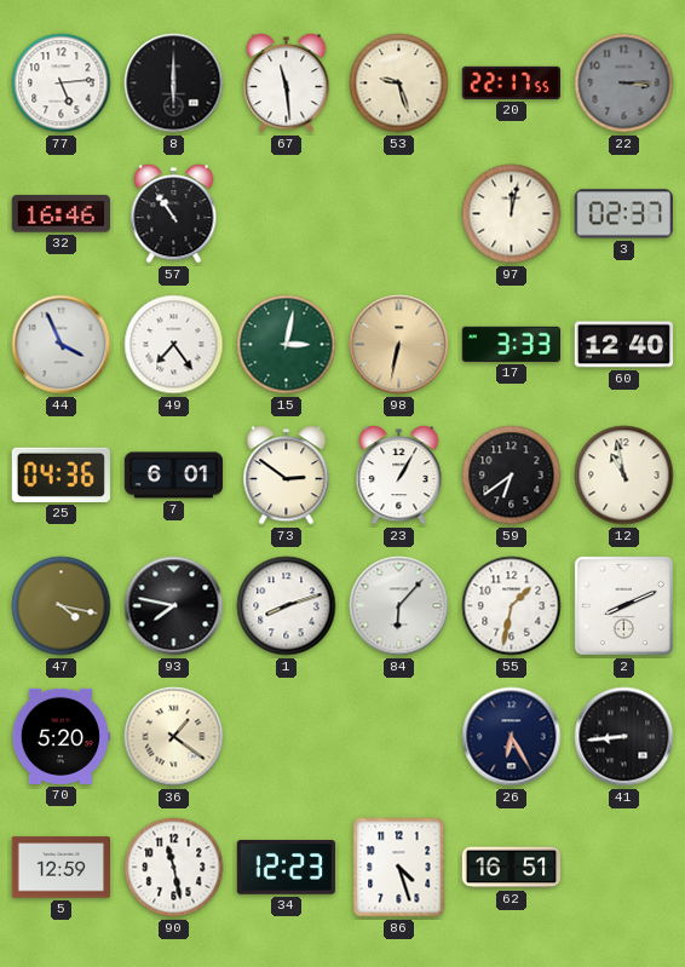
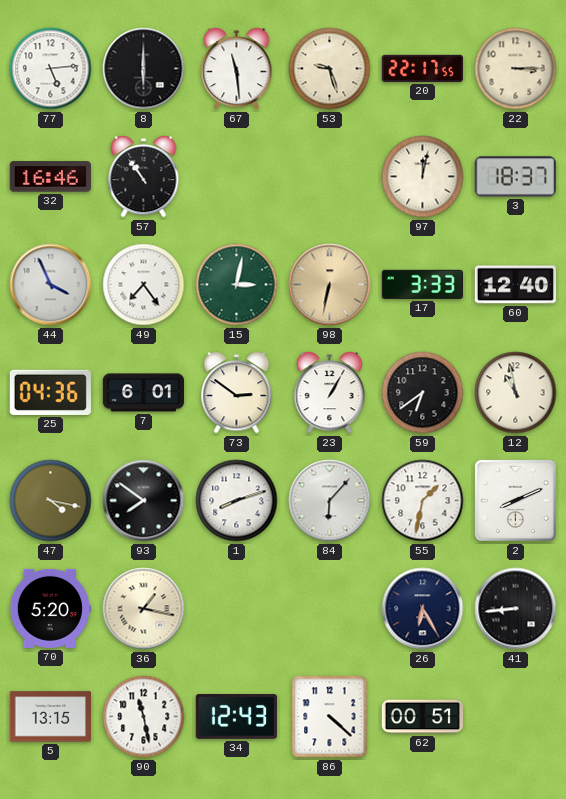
22 dial: grey -> cream
3: 02:37 -> 18:37
93: 7:47 -> 7:51
36: 1:21 -> 1:17
5: 12:59 -> 13:15
34: 12:23 -> 12:43
86: 4:27 -> 4:22
62: 16:51 -> 00:51
